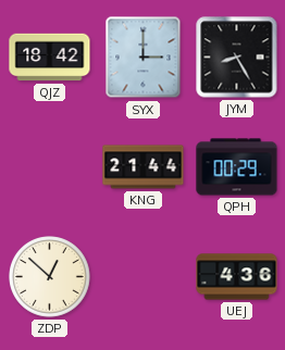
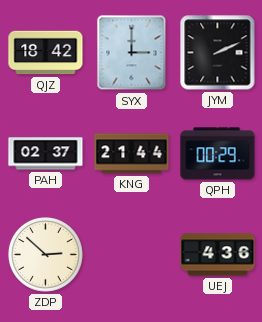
JYM: 8:25 -> 2:11
PAH: none -> 02:37
ZDP: 12:52 -> 2:52
